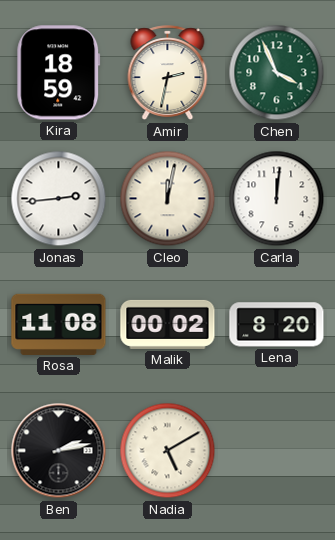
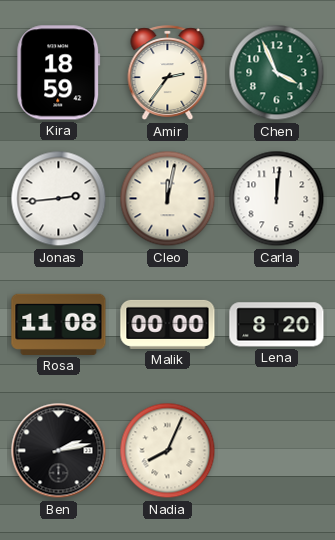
Amir: 2:32 -> 2:36
Malik: 00:02 -> 00:00
Nadia: 5:10 -> 8:04
